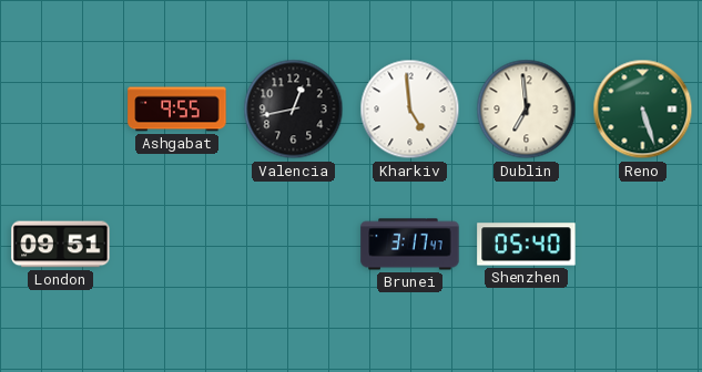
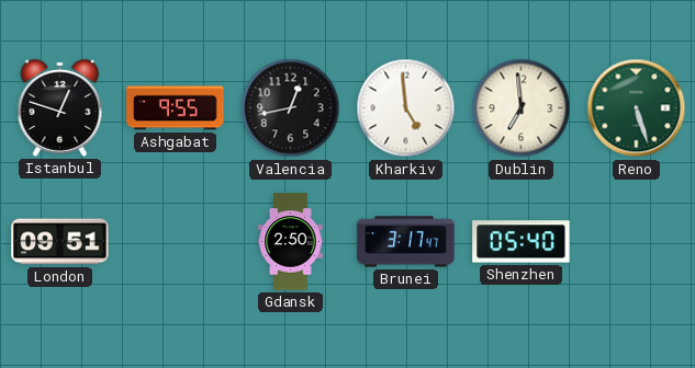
Istanbul: none -> 12:48
Gdansk: none -> 2:50
